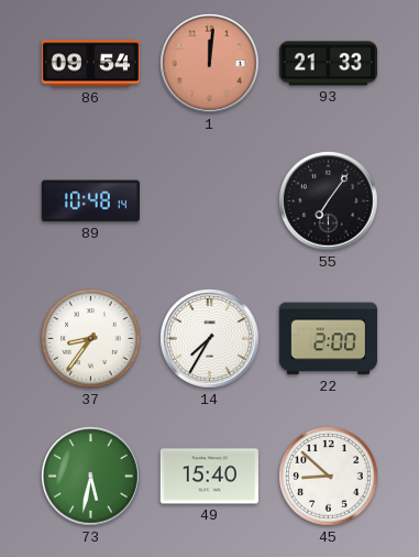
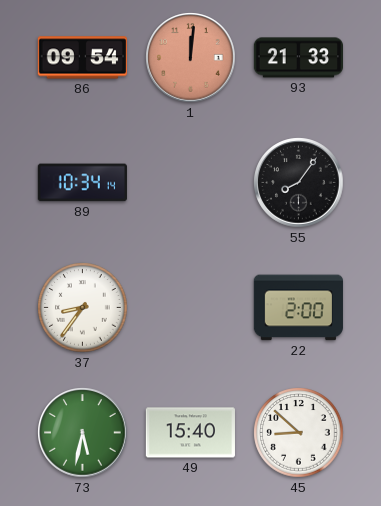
89: 10:48 -> 10:34
55: 7:06 -> 8:06
14: 7:35 -> none
